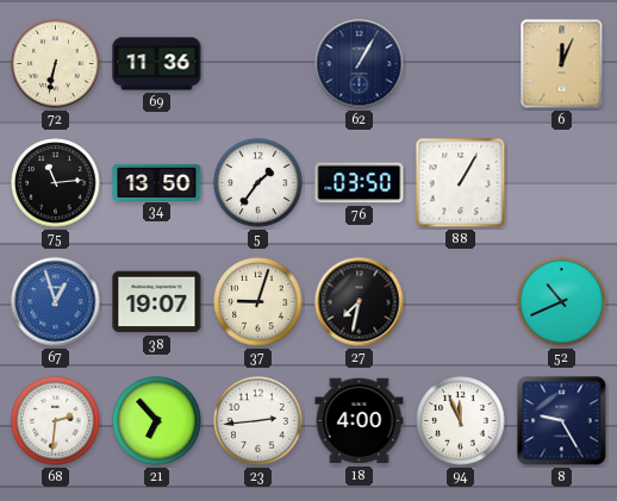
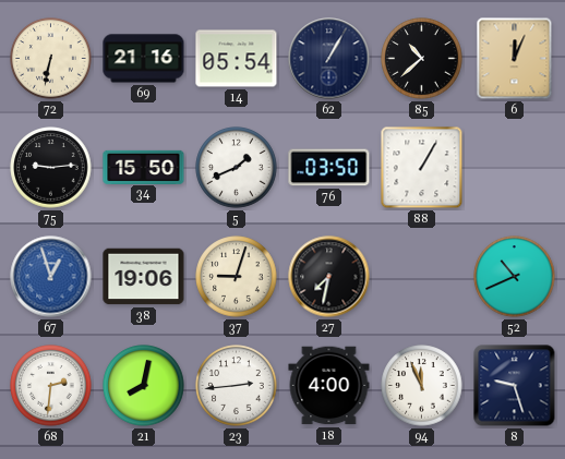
69: 11:36 -> 21:16
14: none -> 05:54
85: none -> 10:38
75: 11:14 -> 9:14
34: 13:50 -> 15:50
5: 1:36 -> 1:41
38: 19:07 -> 19:06
21: 6:53 -> 8:02
8: 9:25 -> 9:27
